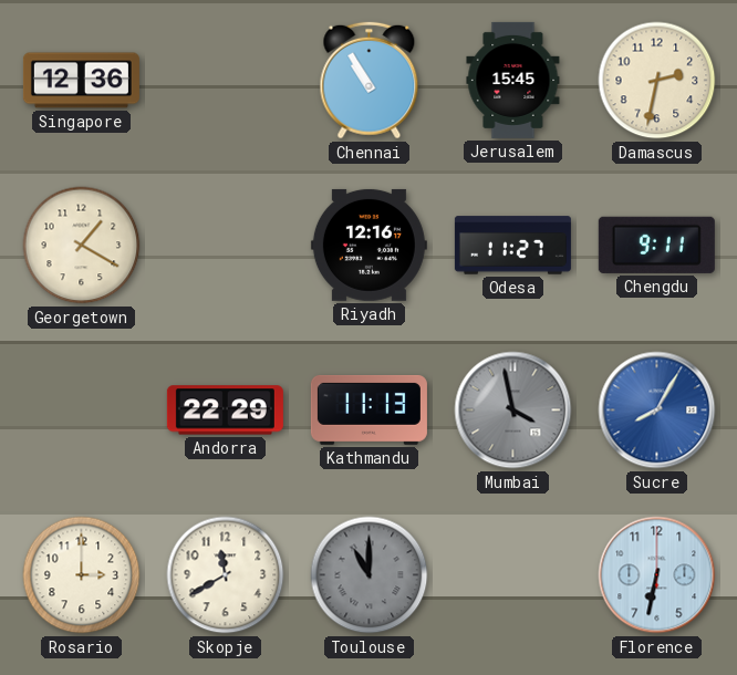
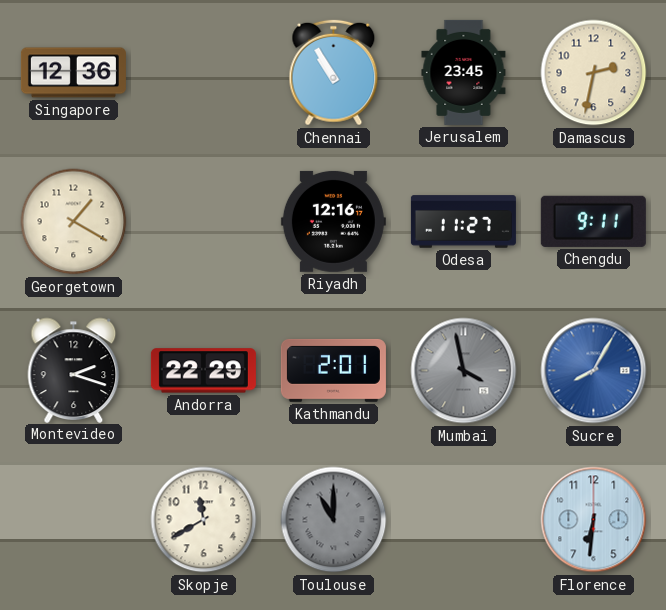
Jerusalem: 15:45 -> 23:45
Montevideo: none -> 2:18
Kathmandu: 11:13 -> 2:01
Rosario: 3:00 -> none
Florence: 6:32 -> 6:31
